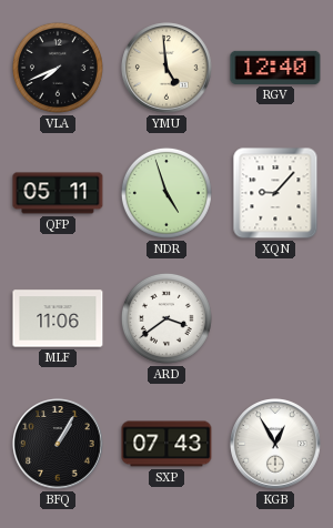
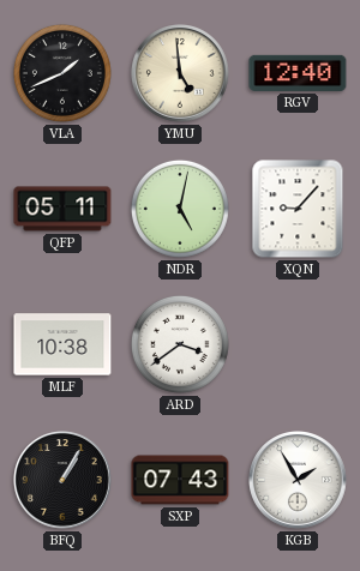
VLA: 7:41 -> 1:41
NDR: 4:57 -> 5:02
MLF: 11:06 -> 10:38
KGB: 12:55 -> 1:55
